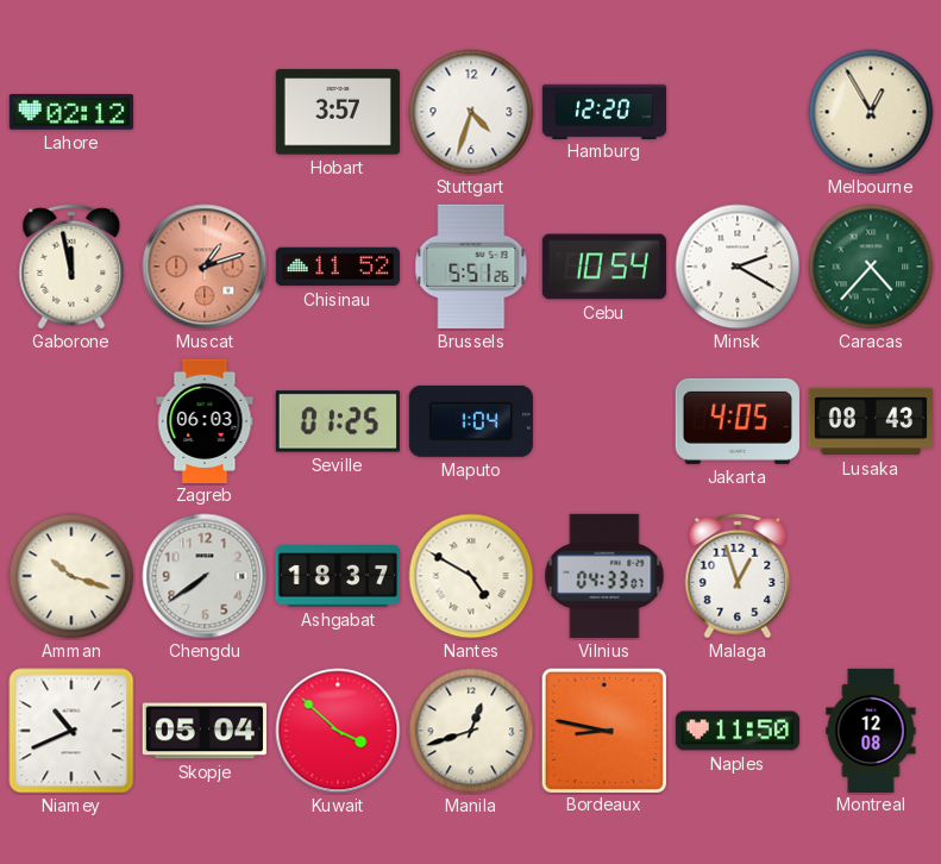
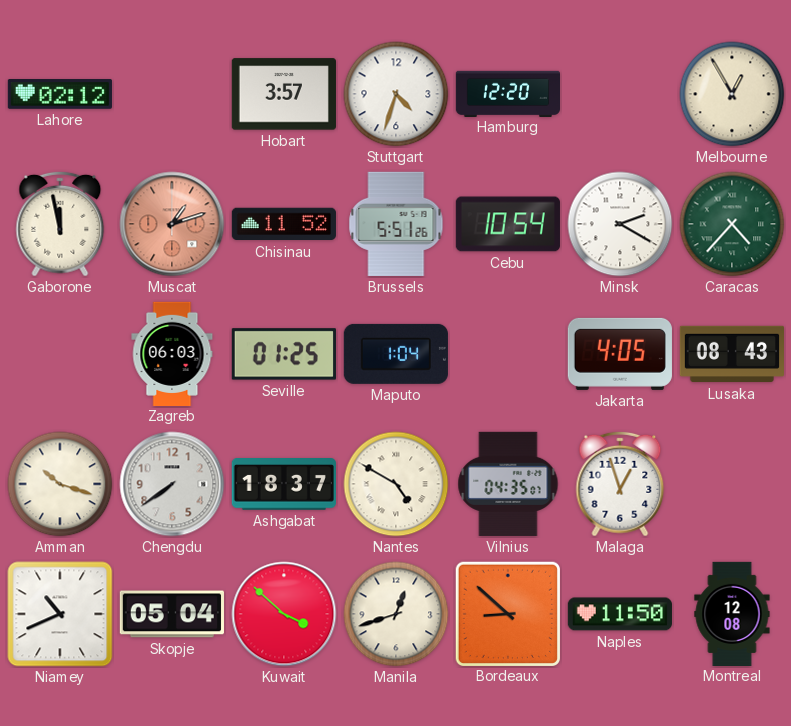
Vilnius: 04:33 -> 04:35
Bordeaux: 8:47 -> 8:52
